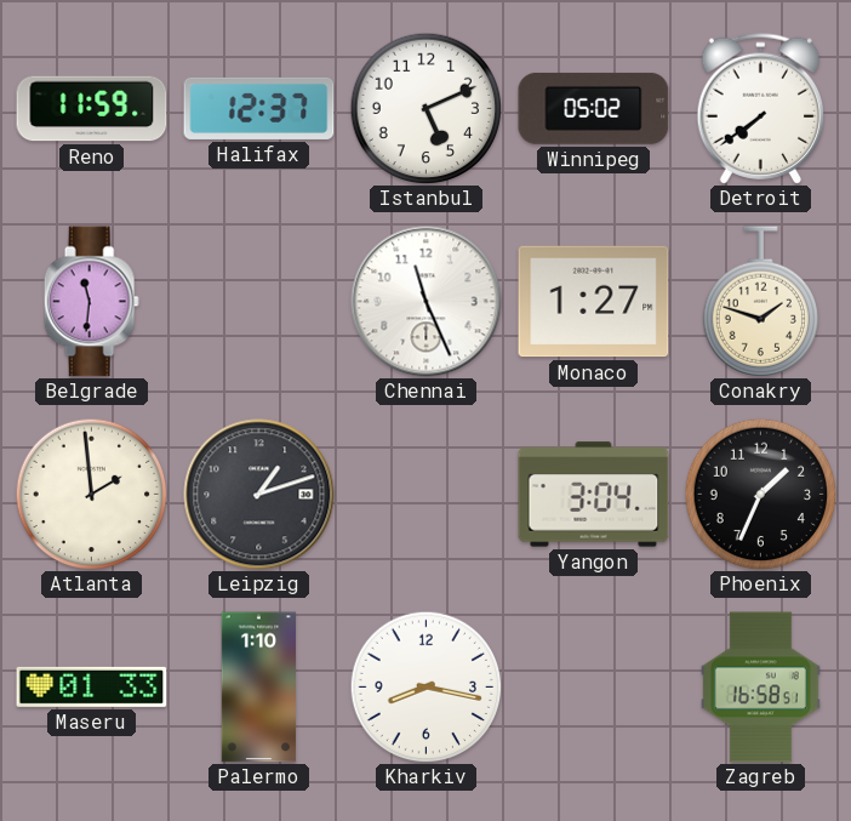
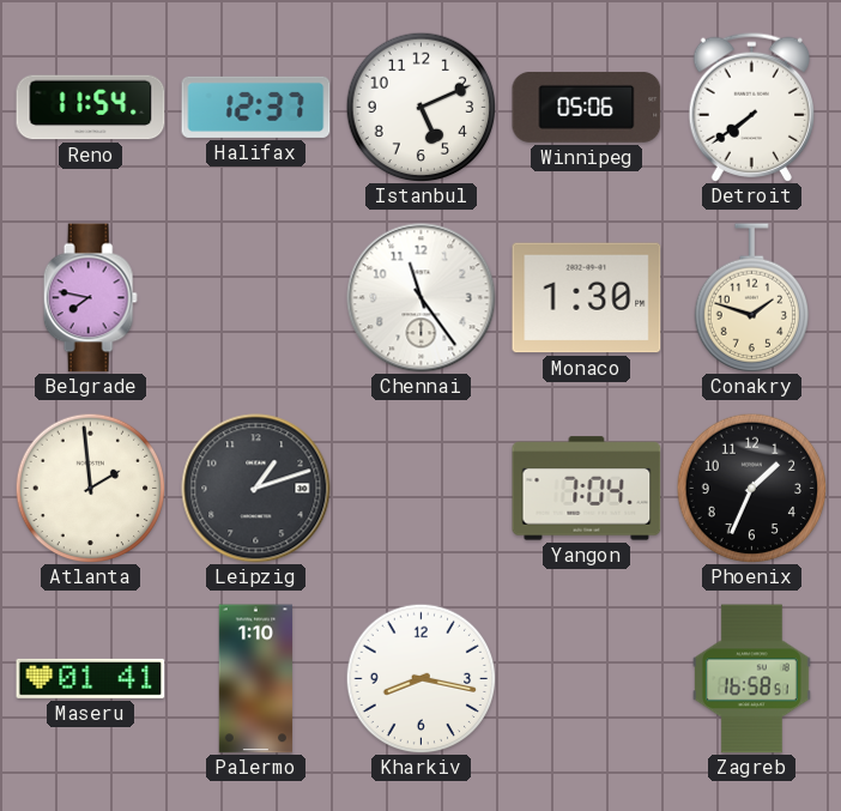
Reno: 11:59 -> 11:54
Winnipeg: 05:02 -> 05:06
Belgrade: 11:31 -> 7:47
Chennai: 11:26 -> 11:24
Monaco: 1:27 -> 1:30
Yangon: 3:04 -> 7:04
Maseru: 01:33 -> 01:41
